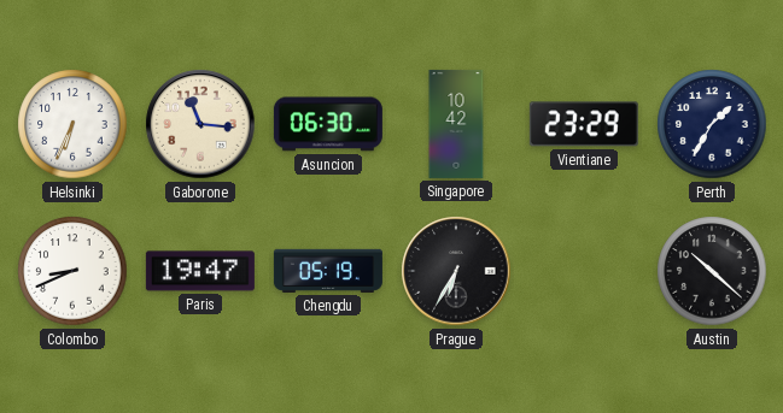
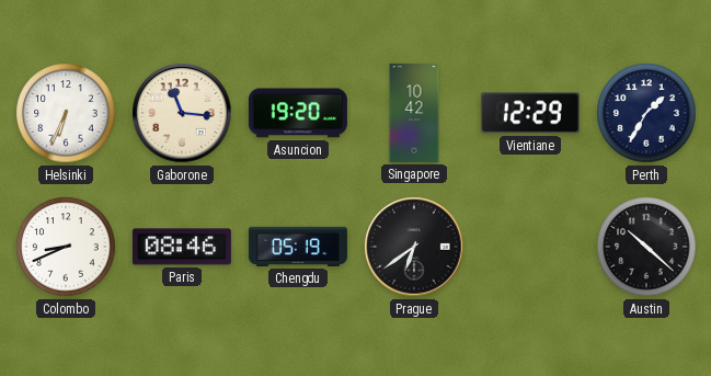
Asuncion: 06:30 -> 19:20
Vientiane: 23:29 -> 12:29
Paris: 19:47 -> 08:46
Prague: 6:35 -> 6:39
